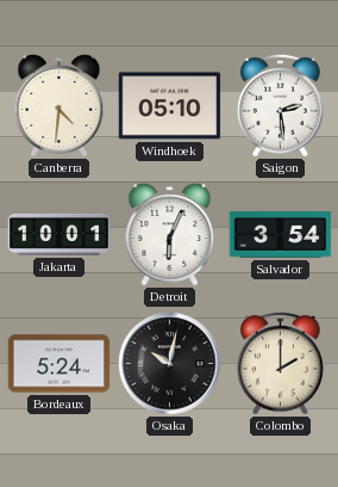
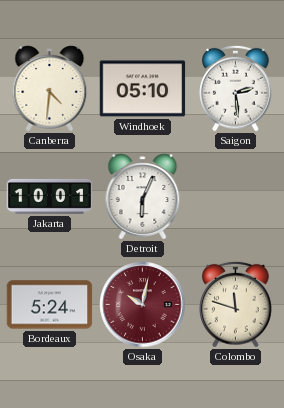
Salvador: 3:54 -> none
Osaka dial: black -> burgundy
Colombo: 2:00 -> 11:48
